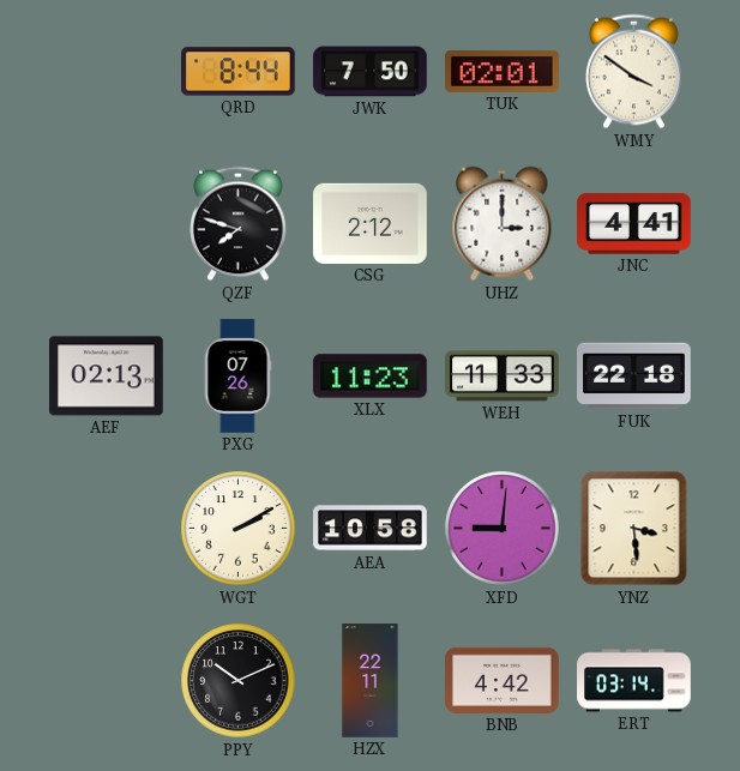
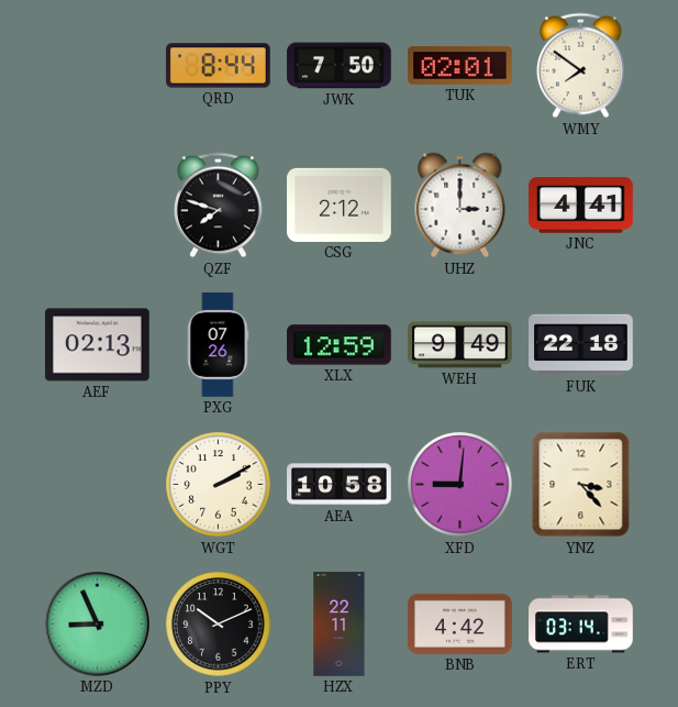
WMY: 3:51 -> 7:51
XLX: 11:23 -> 12:59
WEH: 11:33 -> 9:49
YNZ: 3:29 -> 3:23
MZD: none -> 8:56
